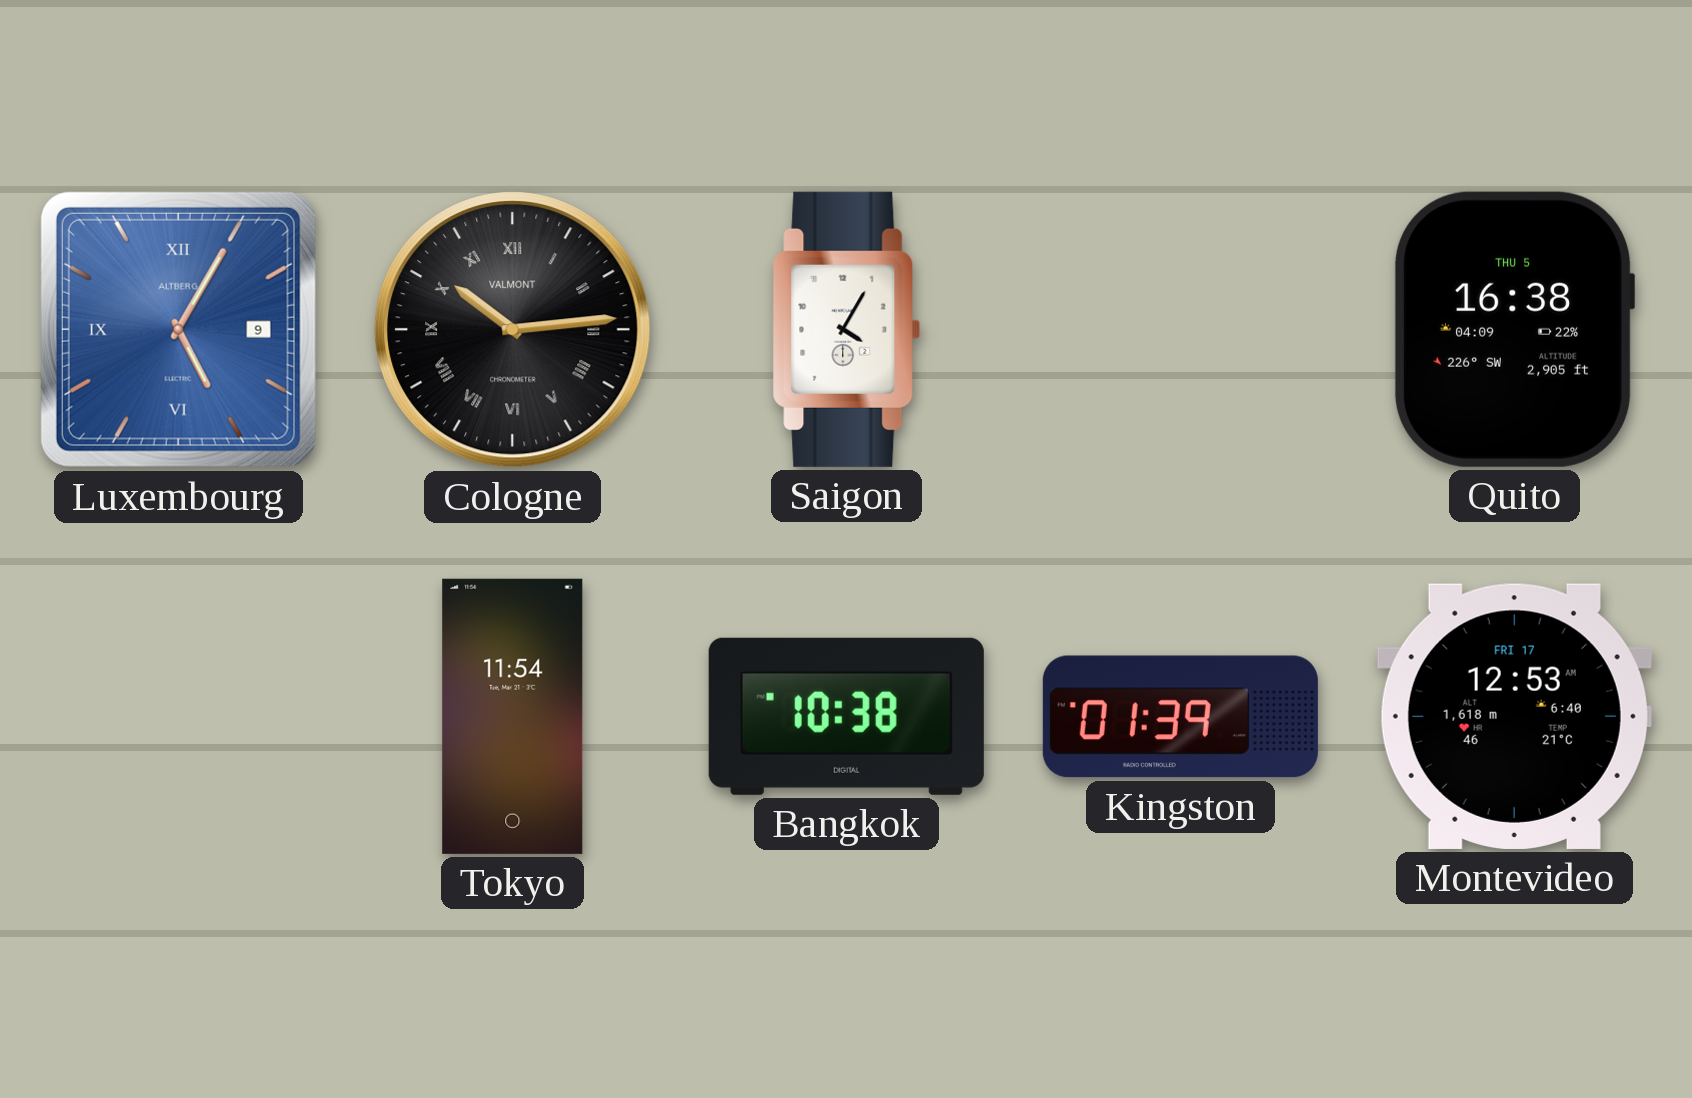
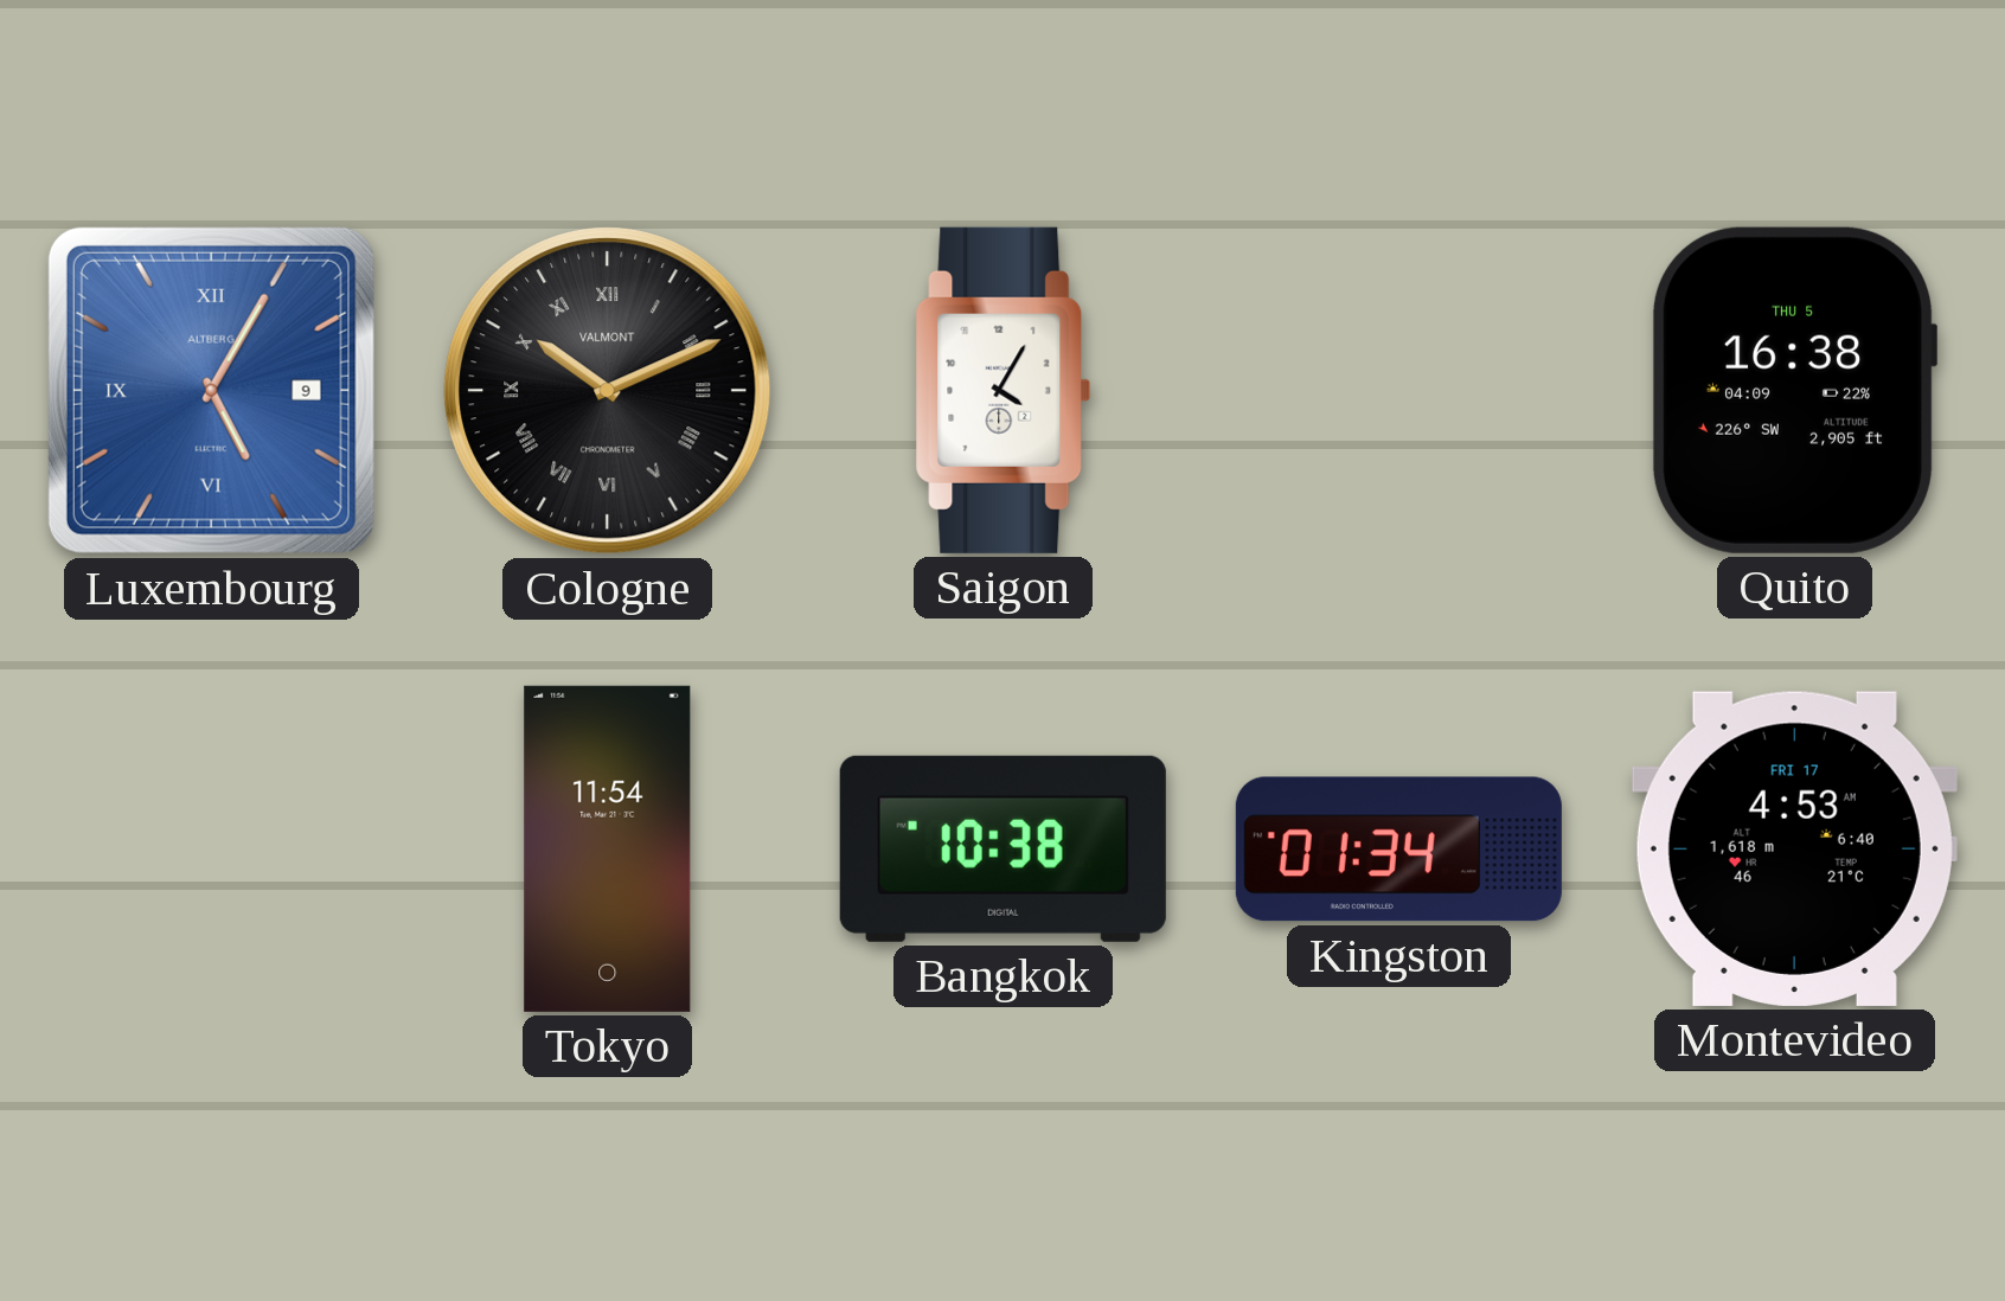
Cologne: 10:14 -> 10:11
Kingston: 01:39 -> 01:34
Montevideo: 12:53 -> 4:53
